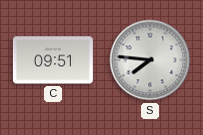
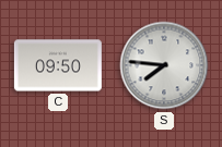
C: 09:51 -> 09:50
